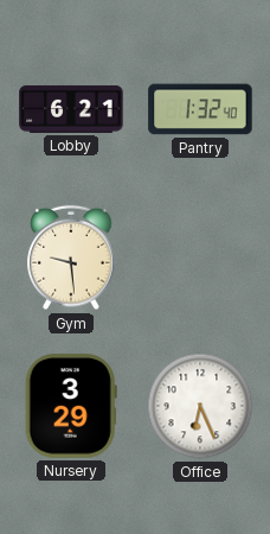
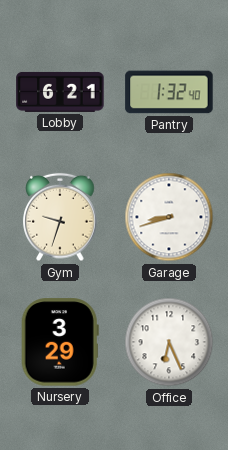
Gym: 9:29 -> 9:33
Garage: none -> 8:42
